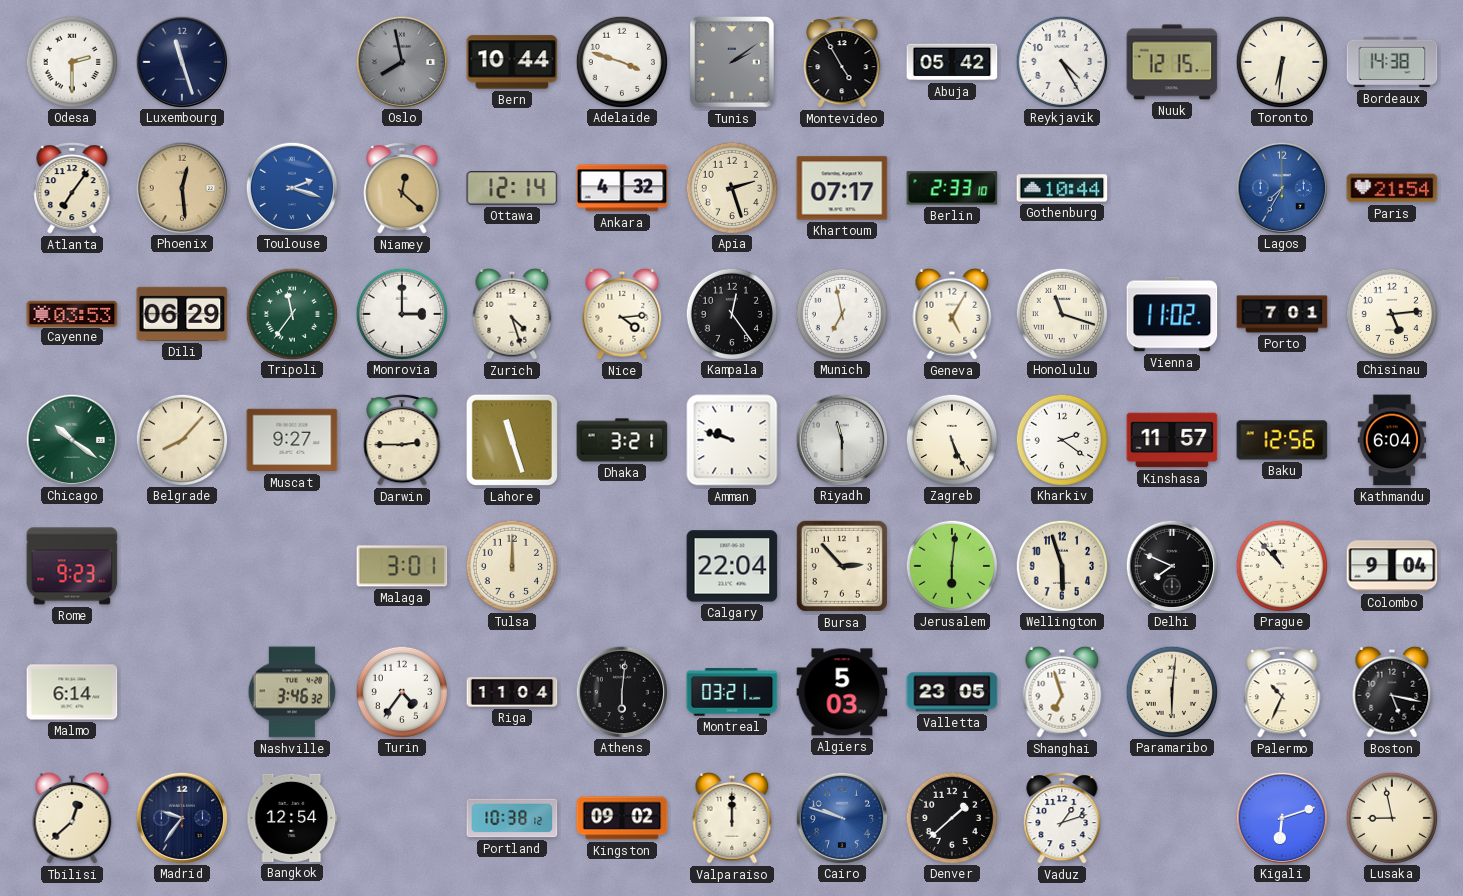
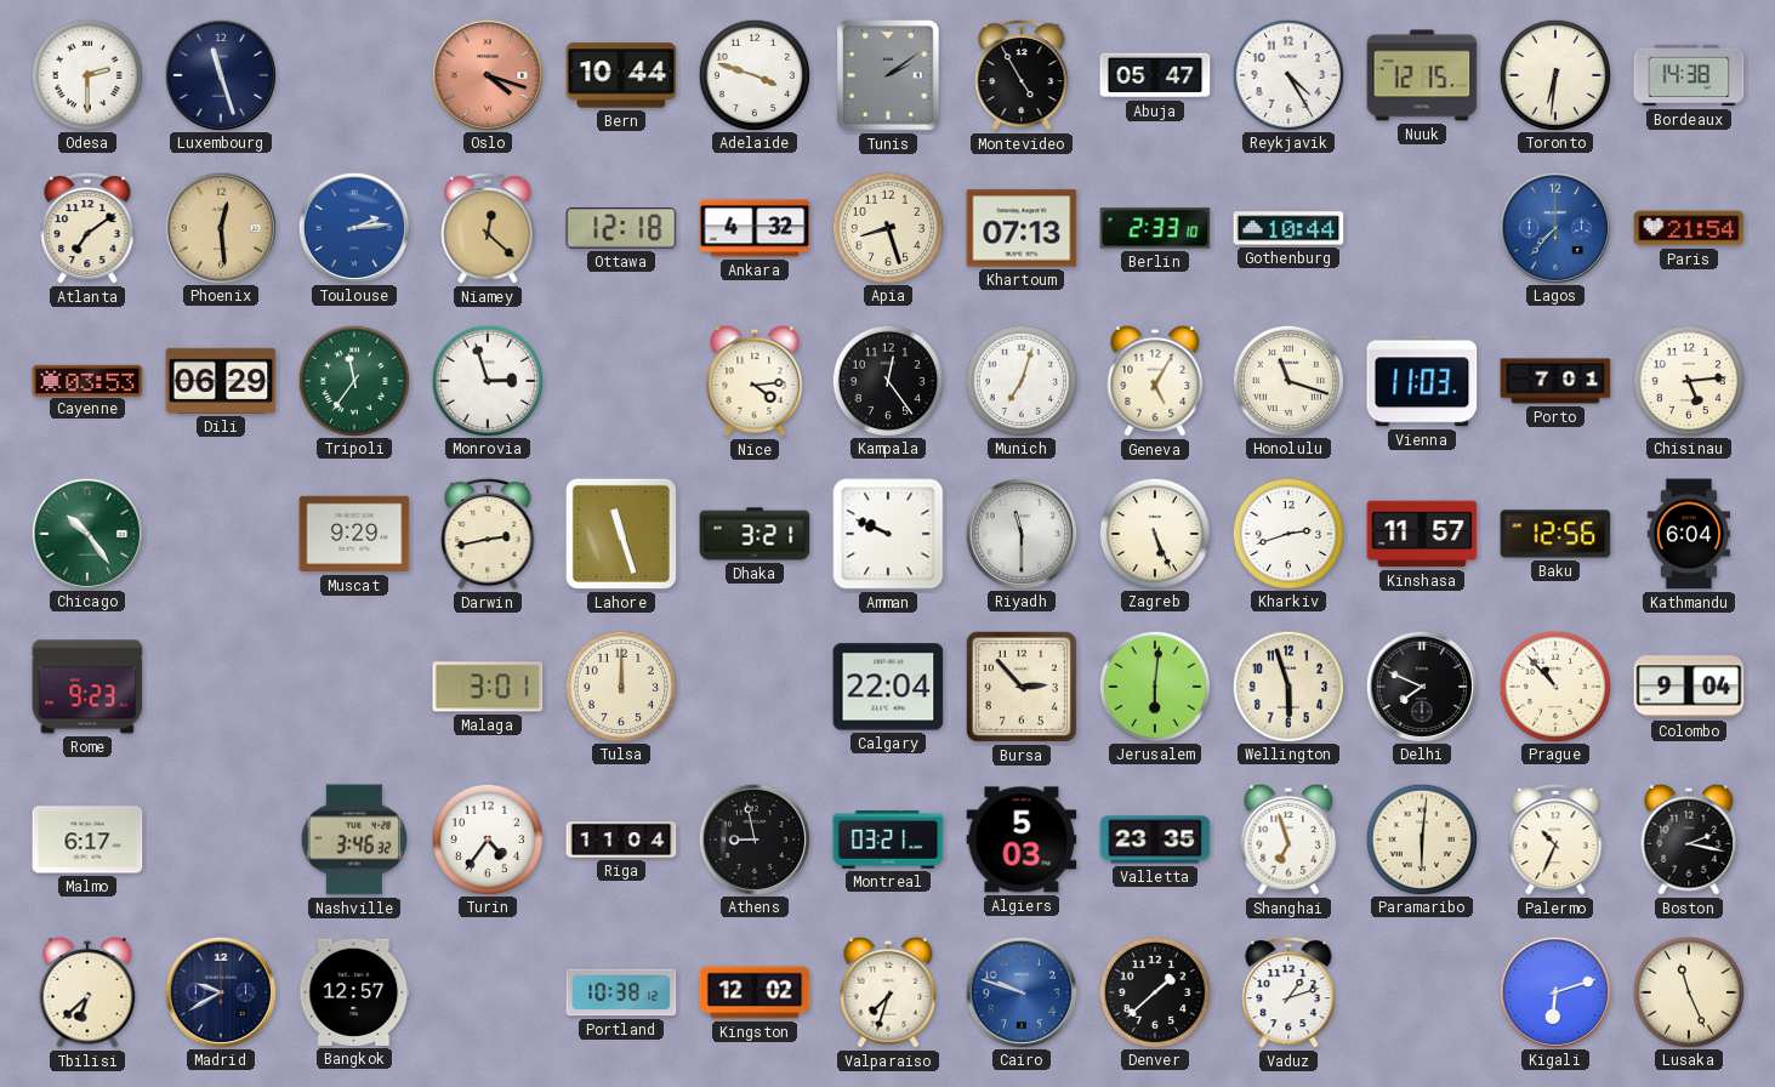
Oslo: 7:58 -> 4:18
Oslo dial: grey -> salmon
Abuja: 05:42 -> 05:47
Atlanta: 7:06 -> 7:09
Toulouse: 2:18 -> 2:14
Ottawa: 12:14 -> 12:18
Apia: 2:27 -> 8:27
Khartoum: 07:17 -> 07:13
Lagos: 7:35 -> 7:37
Monrovia: 3:00 -> 2:57
Zurich: 4:27 -> none
Munich: 6:58 -> 7:03
Vienna: 11:02 -> 11:03
Chicago: 10:21 -> 10:24
Belgrade: 8:07 -> none
Muscat: 9:27 -> 9:29
Darwin: 2:45 -> 2:43
Amman: 9:48 -> 9:49
Kharkiv: 2:21 -> 2:42
Malmo: 6:14 -> 6:17
Athens: 6:01 -> 8:58
Valletta: 23:05 -> 23:35
Boston: 5:17 -> 2:17
Tbilisi: 12:38 -> 6:38
Madrid: 9:36 -> 9:40
Bangkok: 12:54 -> 12:57
Kingston: 09:02 -> 12:02
Valparaiso: 12:00 -> 7:33
Lusaka: 8:58 -> 11:26
